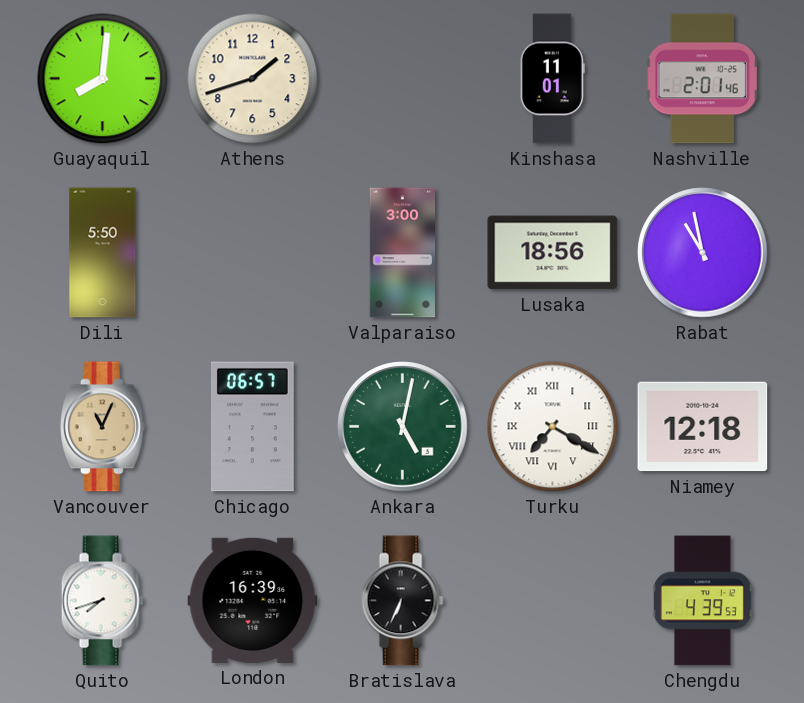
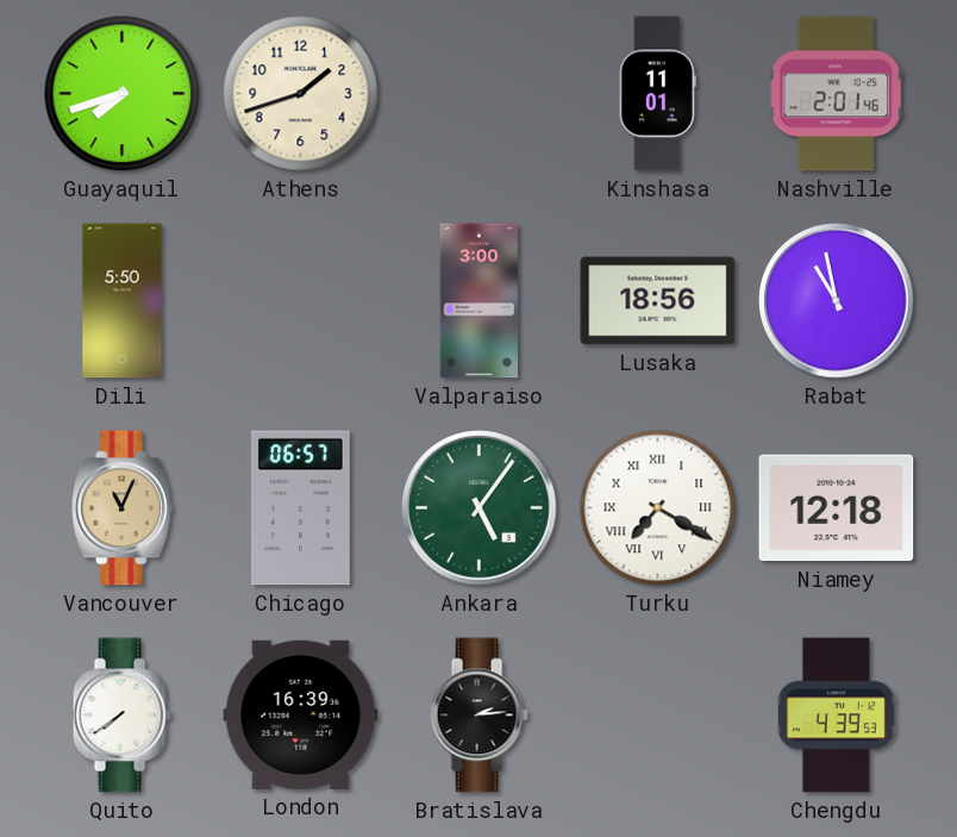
Guayaquil: 8:01 -> 7:42
Ankara: 5:02 -> 5:06
Quito: 7:42 -> 7:39
Bratislava: 6:34 -> 2:14
